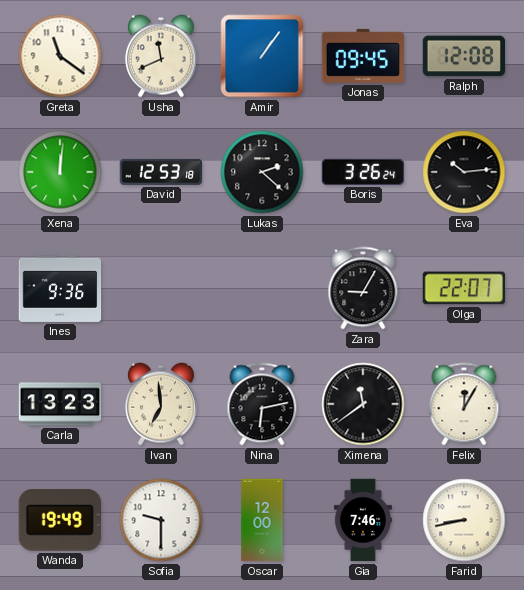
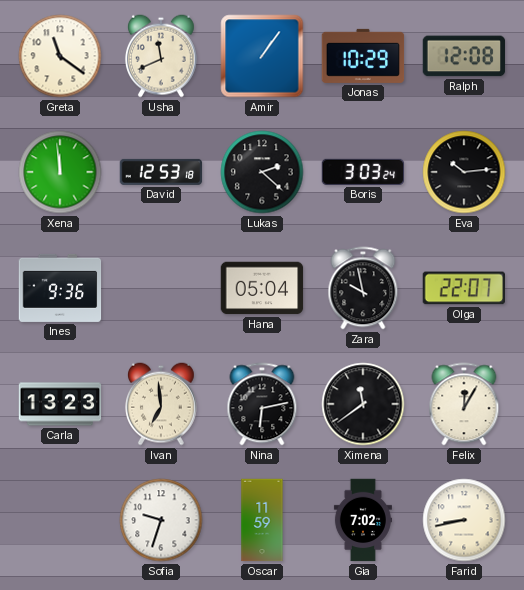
Jonas: 09:45 -> 10:29
Xena: 12:01 -> 11:59
Boris: 3:26 -> 3:03
Hana: none -> 05:04
Zara: 9:05 -> 9:58
Wanda: 19:49 -> none
Sofia: 9:30 -> 9:33
Oscar: 12:00 -> 11:59
Gia: 7:46 -> 7:02
